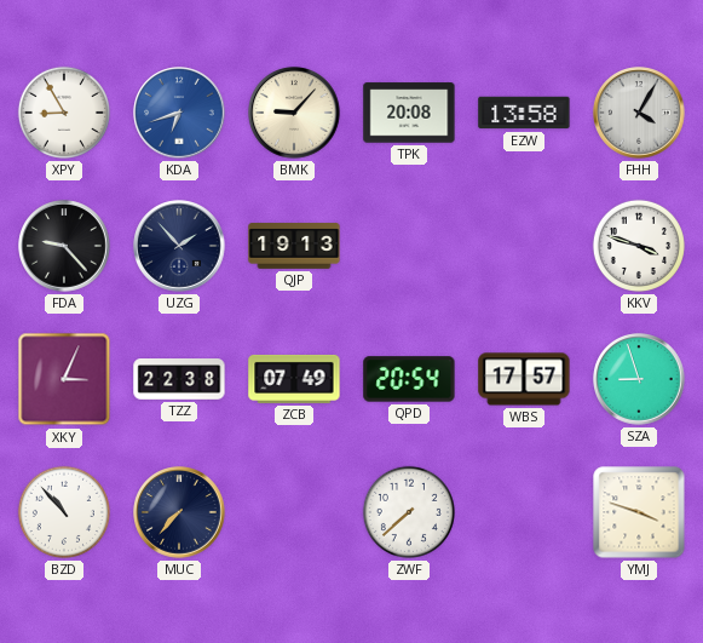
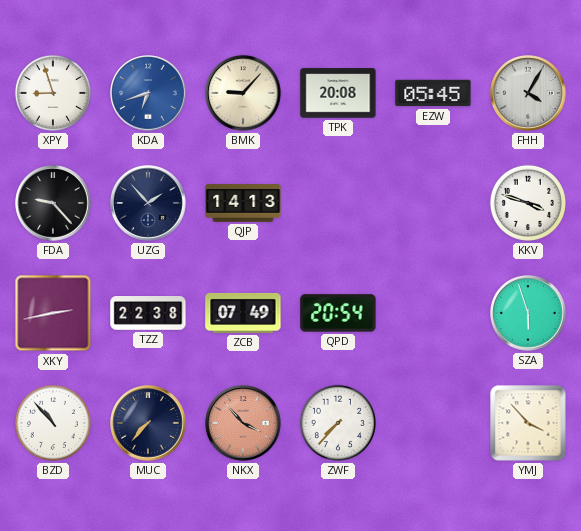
XPY: 8:55 -> 8:57
EZW: 13:58 -> 05:45
QJP: 19:13 -> 14:13
XKY: 3:04 -> 2:43
WBS: 17:57 -> none
SZA: 8:57 -> 5:57
NKX: none -> 3:53
ZWF: 7:38 -> 7:37
YMJ: 3:48 -> 3:53
